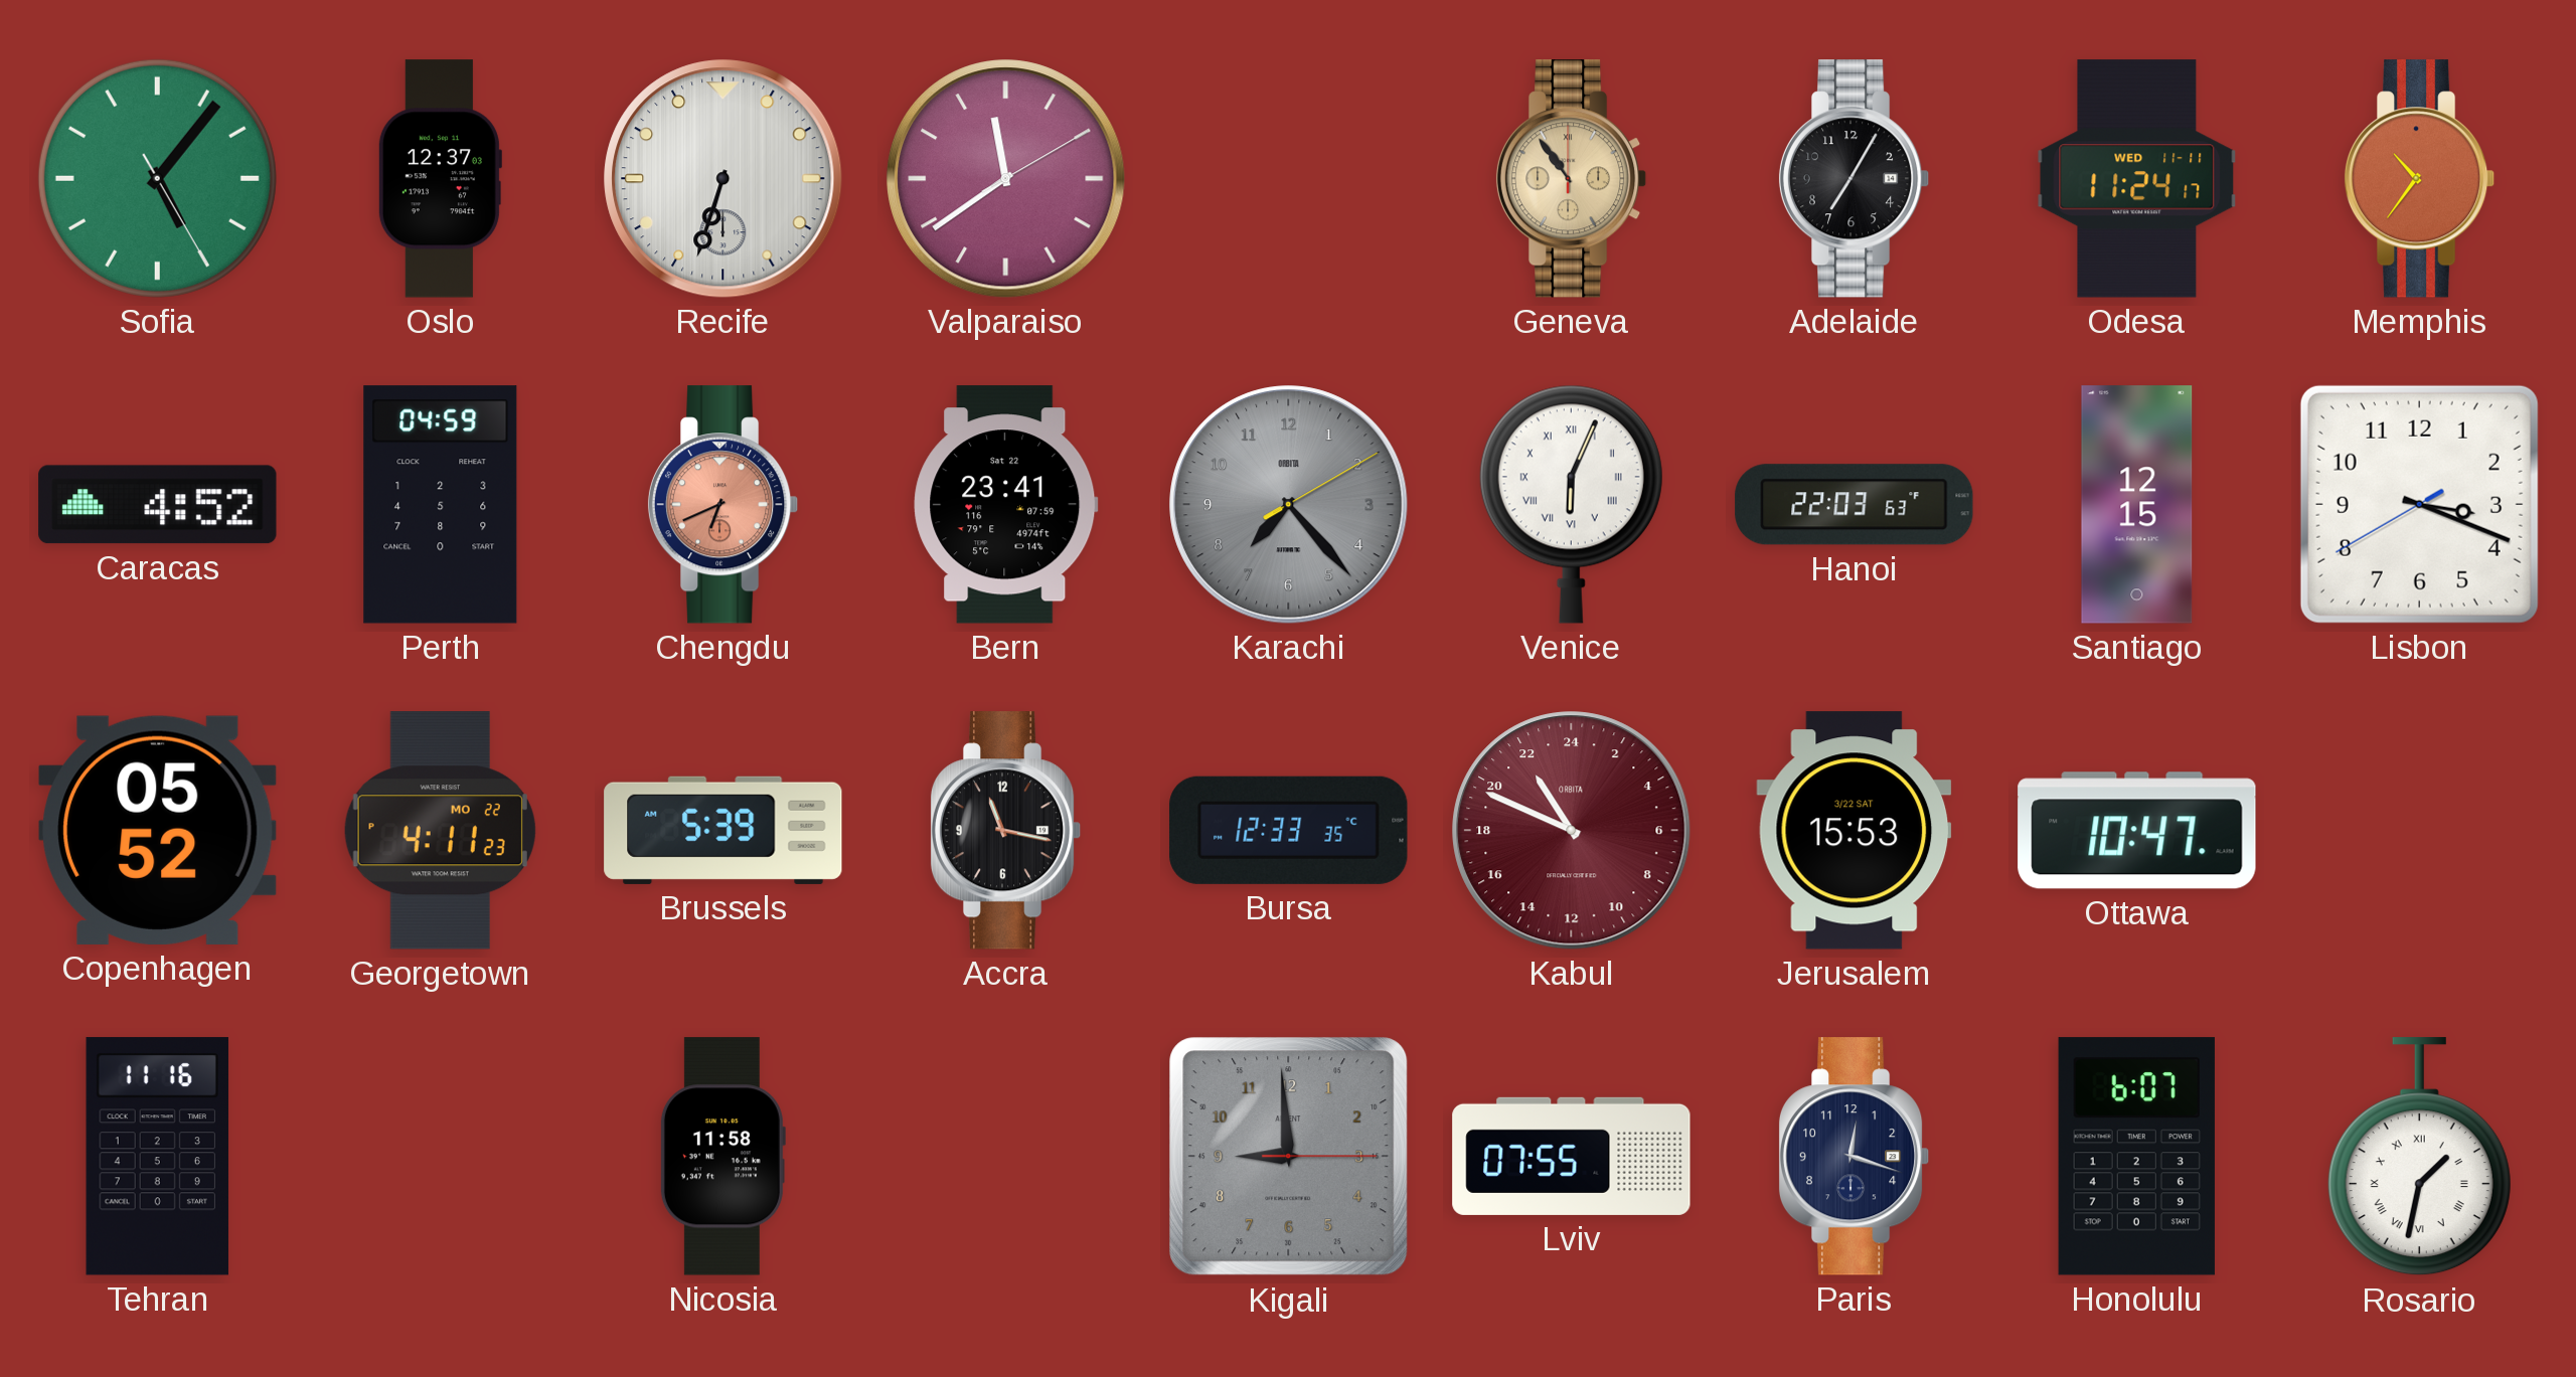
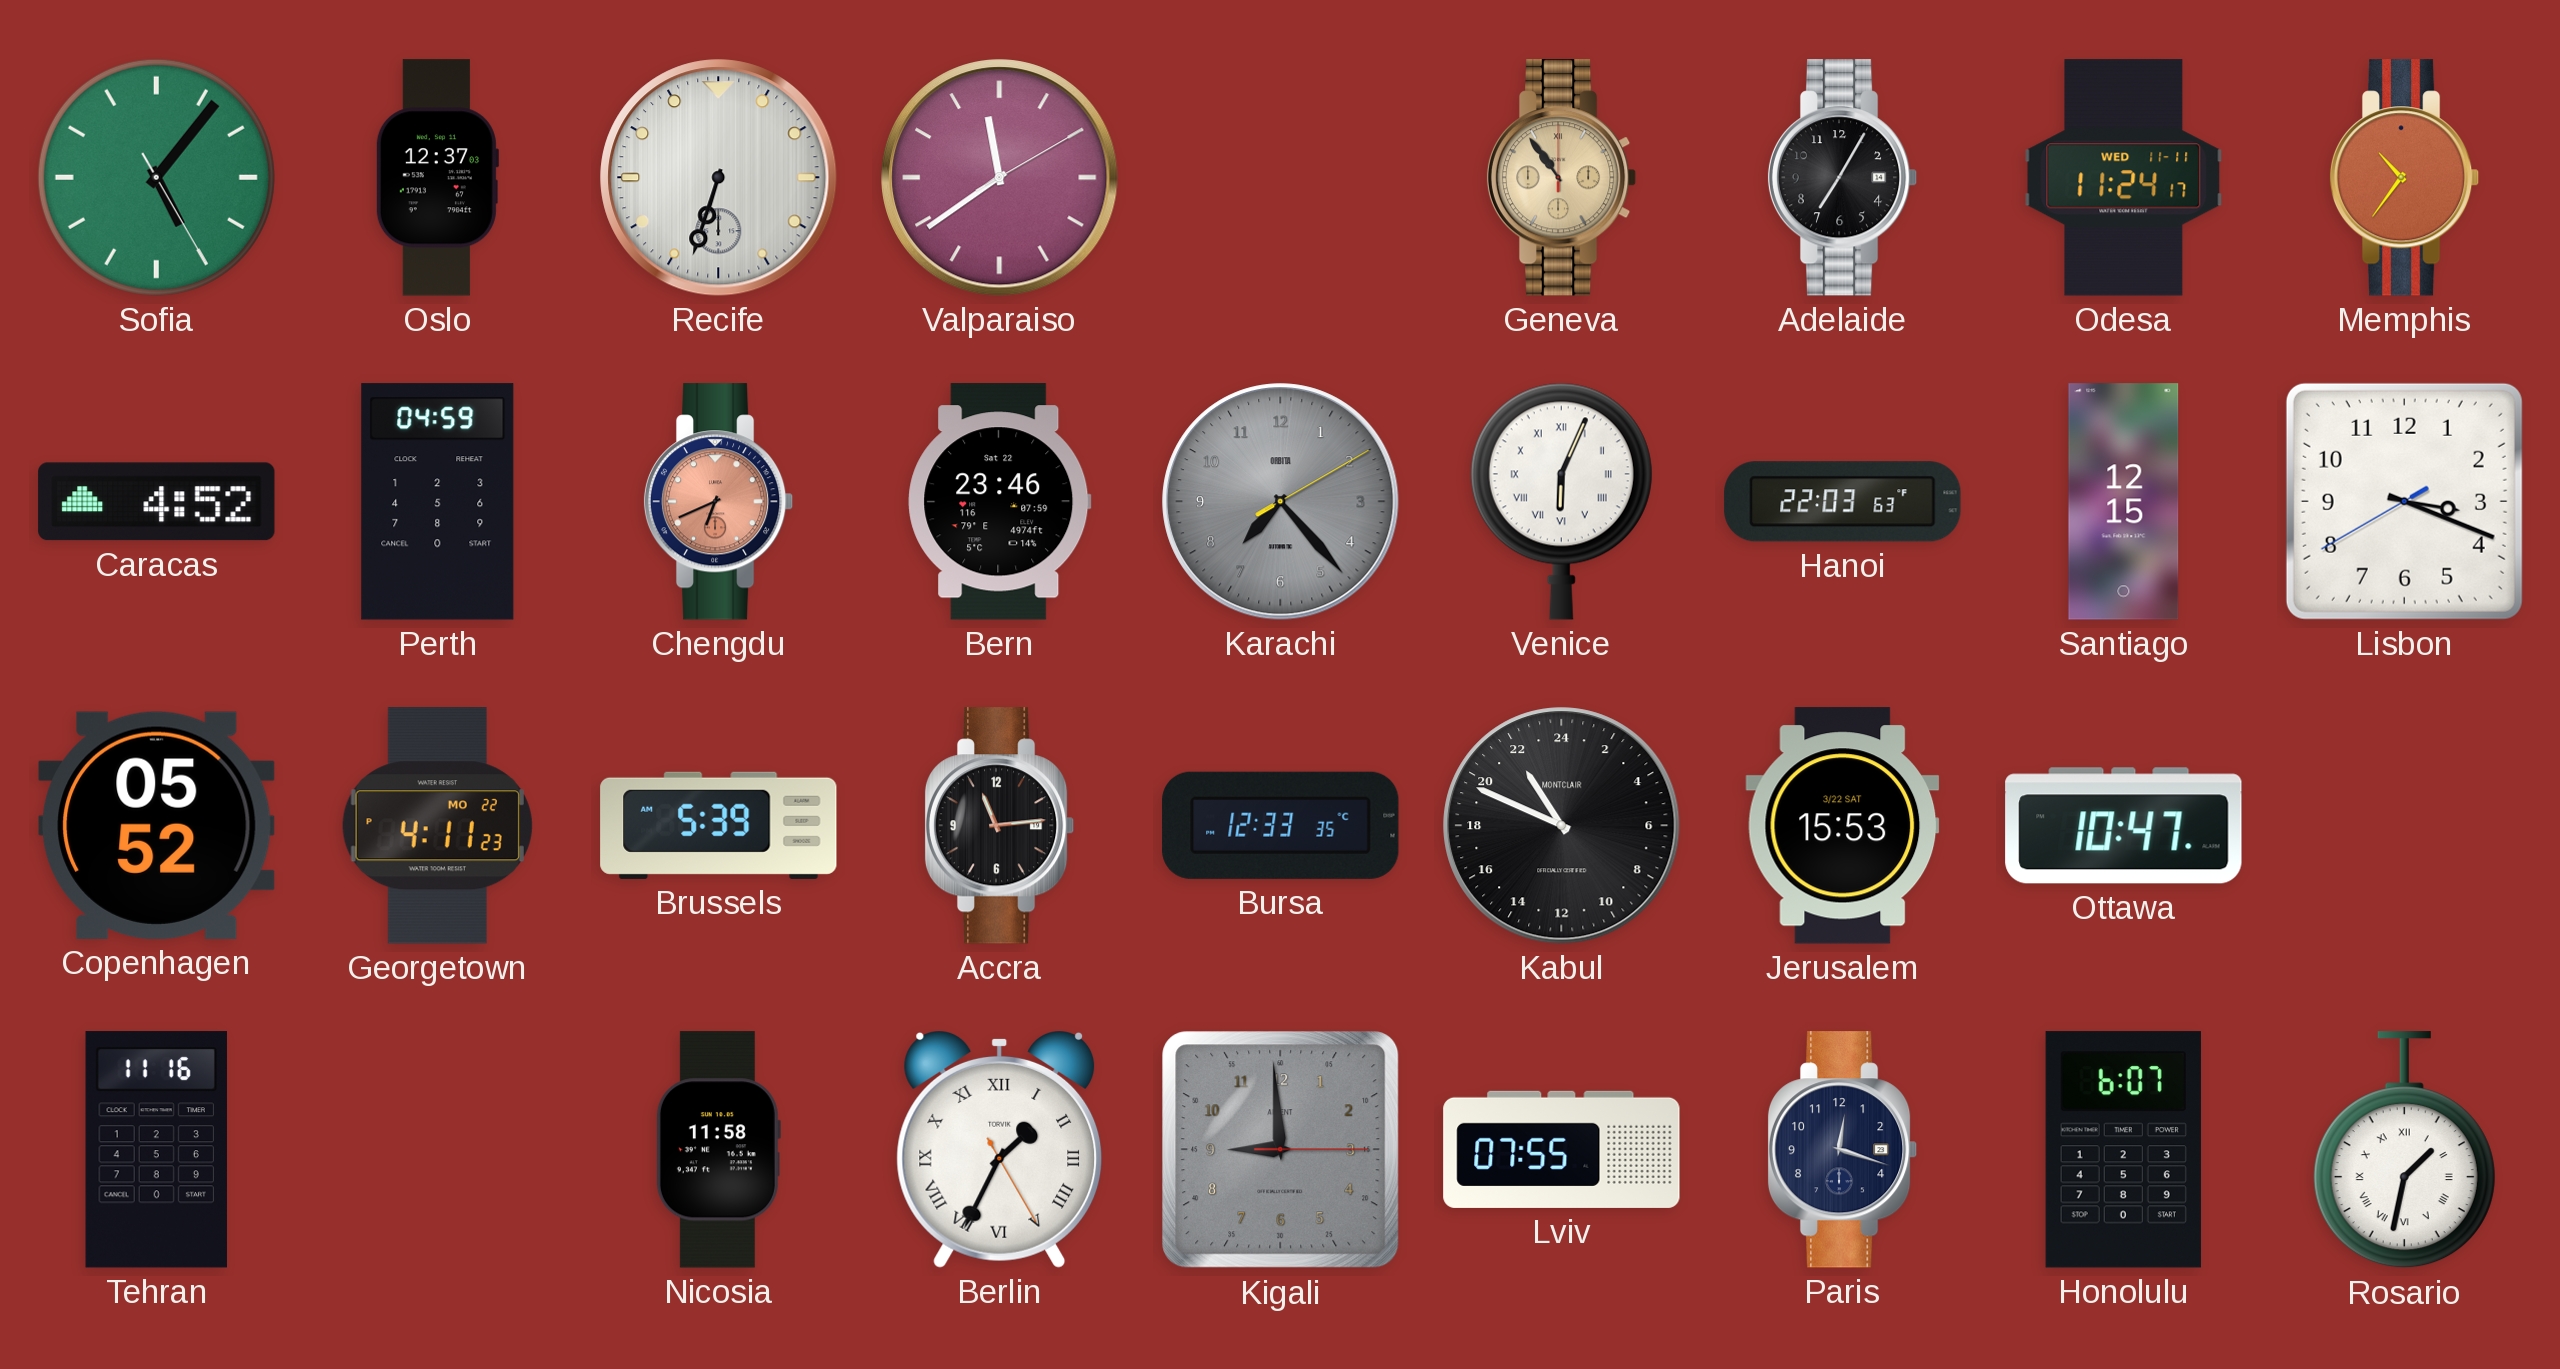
Bern: 23:41 -> 23:46
Accra: 11:17 -> 11:14
Kabul dial: burgundy -> black
Kabul brand: ORBITA -> MONTCLAIR
Berlin: none -> 1:34
